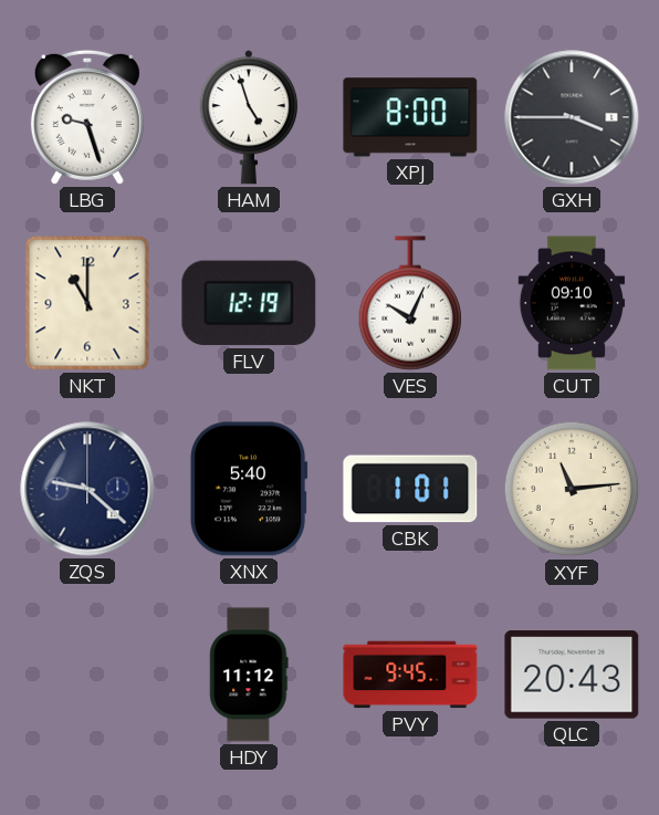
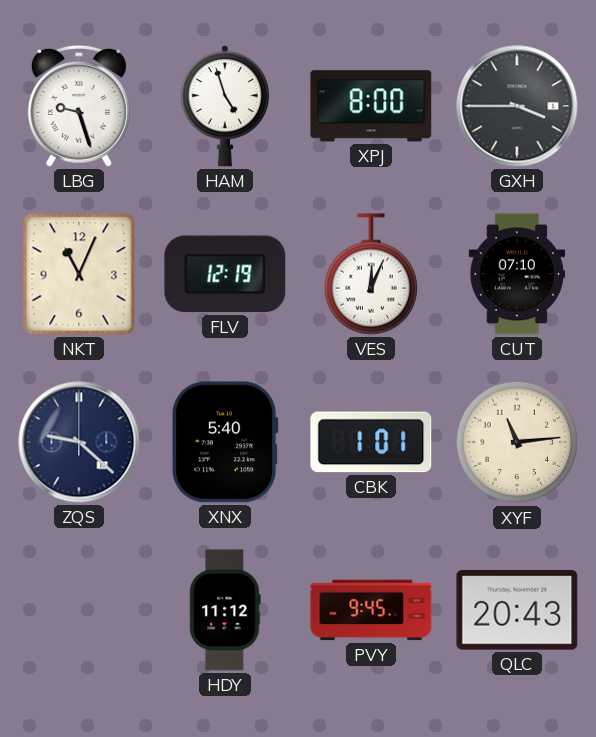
NKT: 11:00 -> 11:04
VES: 10:04 -> 12:04
CUT: 09:10 -> 07:10
